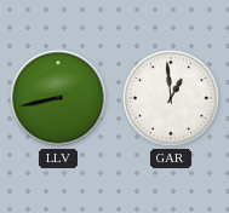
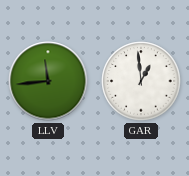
LLV: 8:43 -> 11:44
